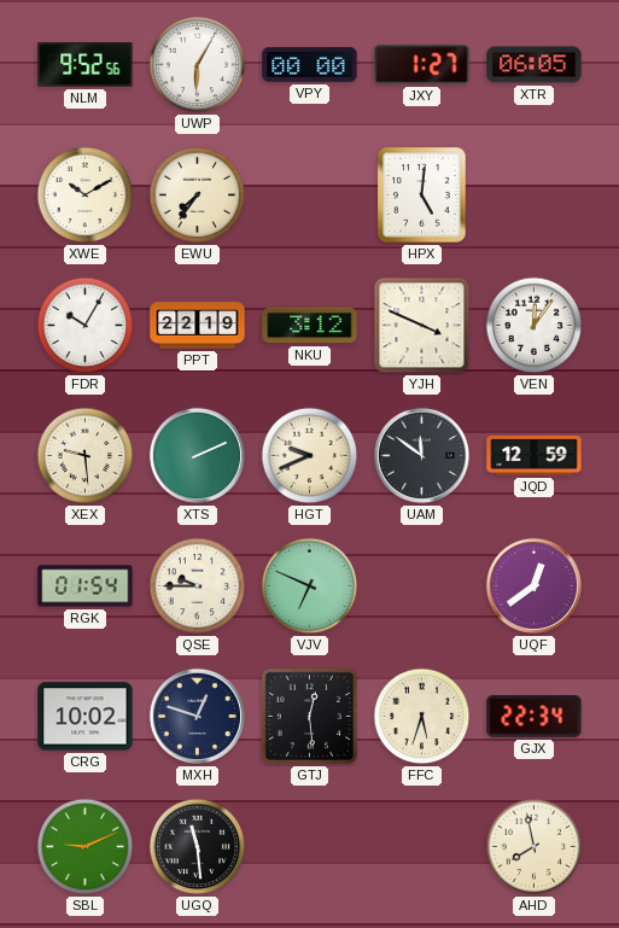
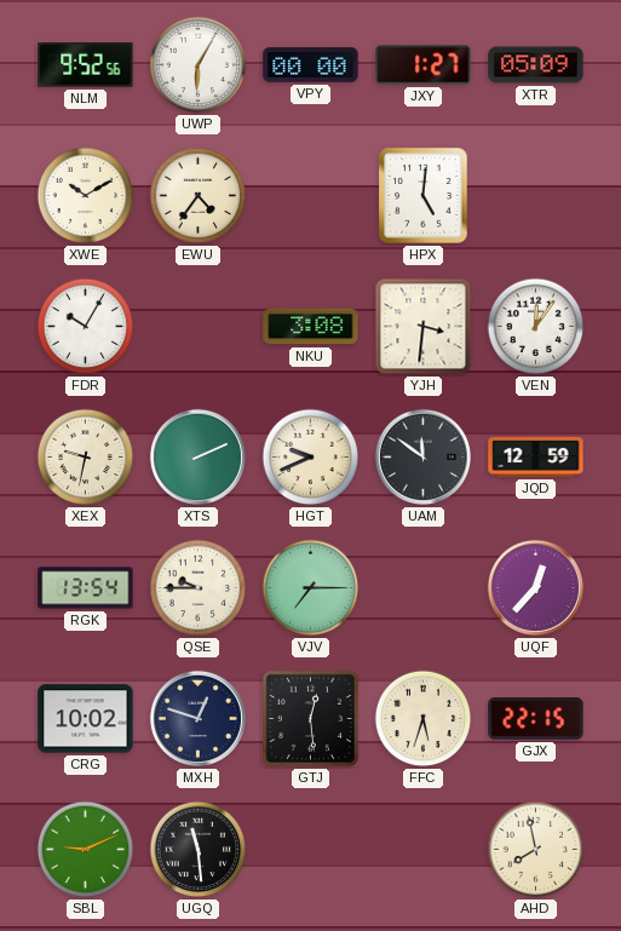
XTR: 06:05 -> 05:09
EWU: 7:36 -> 4:36
PPT: 22:19 -> none
NKU: 3:12 -> 3:08
YJH: 3:49 -> 3:31
XEX: 9:29 -> 9:32
RGK: 01:54 -> 13:54
VJV: 6:49 -> 7:15
UQF: 12:39 -> 12:37
GJX: 22:34 -> 22:15
